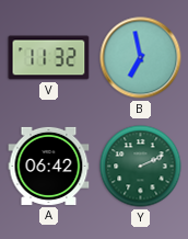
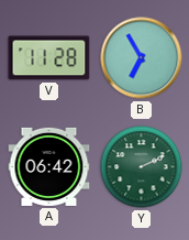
V: 11:32 -> 11:28
B: 6:58 -> 6:55
